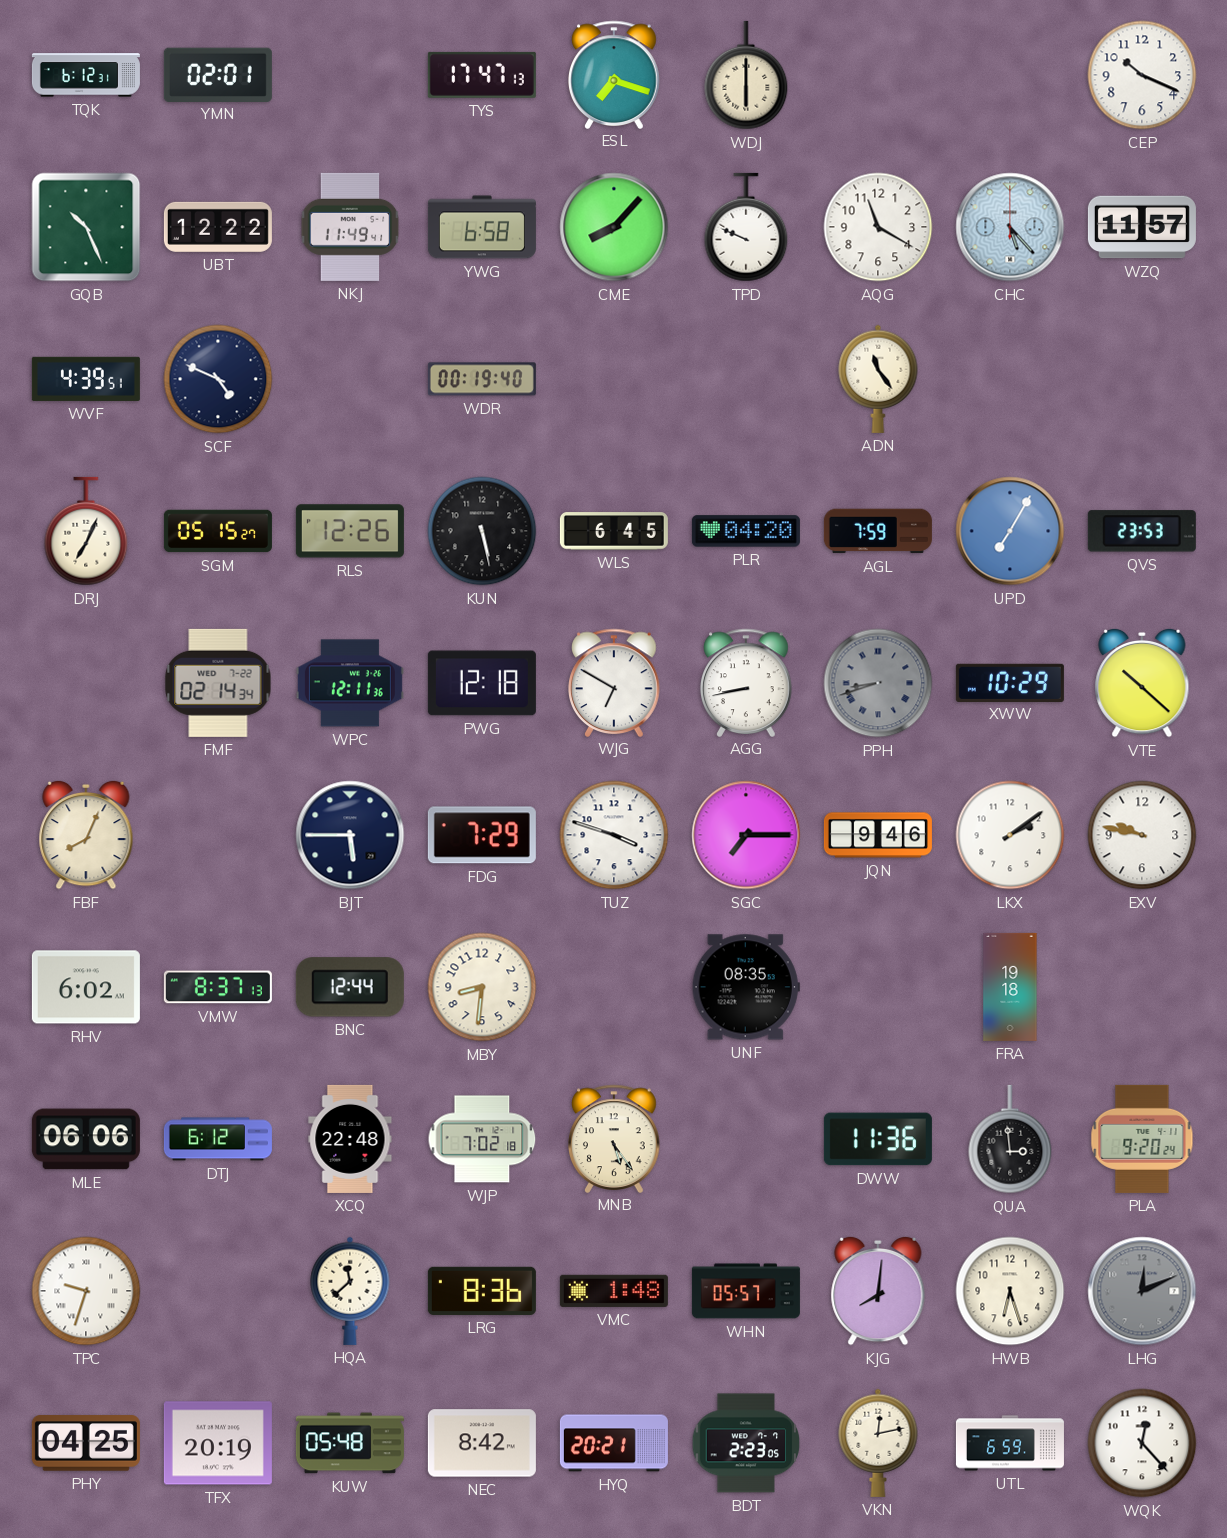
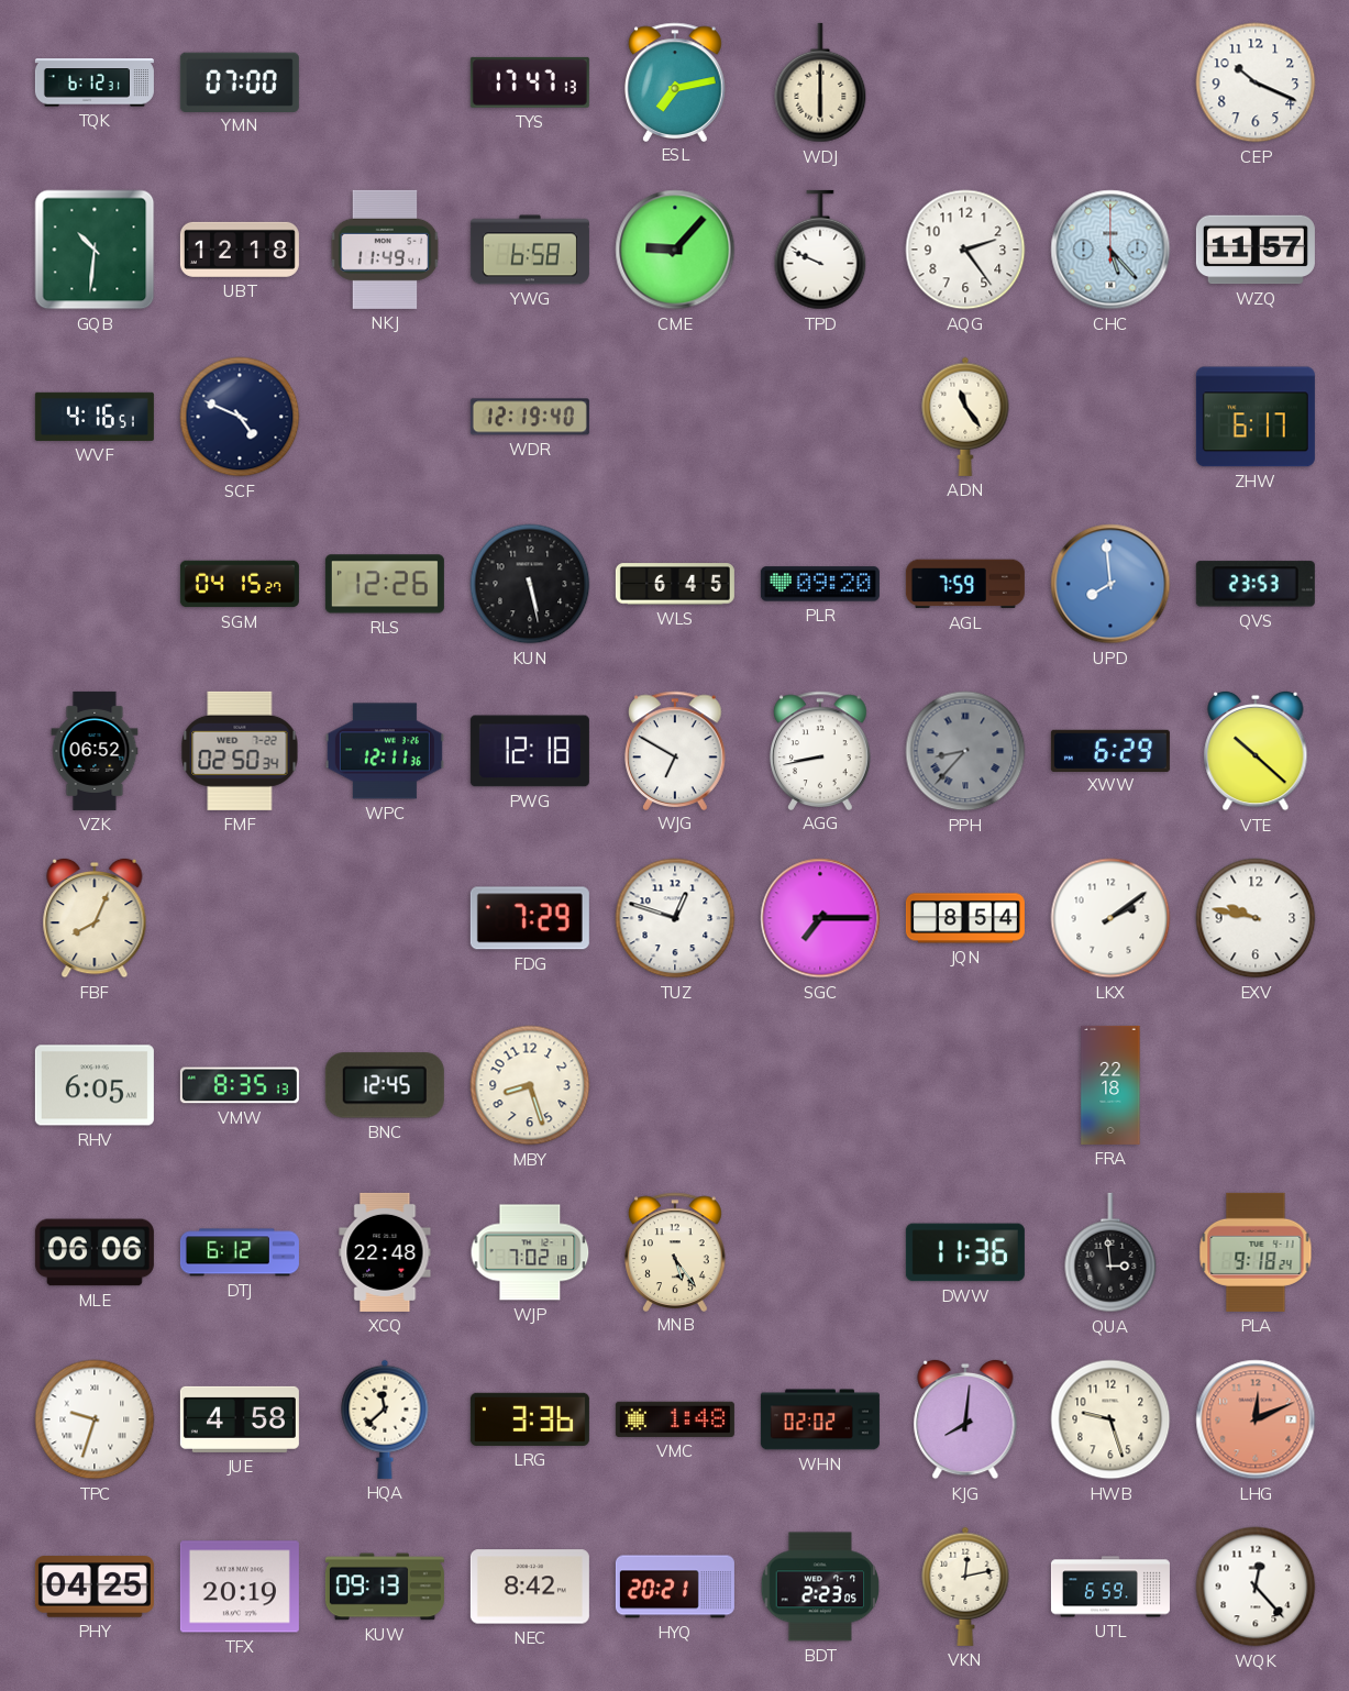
YMN: 02:01 -> 07:00
ESL: 7:18 -> 7:13
GQB: 10:26 -> 10:31
UBT: 12:22 -> 12:18
CME: 8:07 -> 9:07
AQG: 11:20 -> 2:24
WVF: 4:39 -> 4:16
WDR: 00:19 -> 12:19
ZHW: none -> 6:17
DRJ: 7:04 -> none
SGM: 05:15 -> 04:15
PLR: 04:20 -> 09:20
UPD: 7:05 -> 7:59
VZK: none -> 06:52
FMF: 02:14 -> 02:50
PPH: 8:42 -> 8:37
XWW: 10:29 -> 6:29
BJT: 5:45 -> none
TUZ: 3:48 -> 12:48
JQN: 9:46 -> 8:54
RHV: 6:02 -> 6:05
VMW: 8:37 -> 8:35
BNC: 12:44 -> 12:45
MBY: 8:31 -> 8:27
UNF: 08:35 -> none
FRA: 19:18 -> 22:18
PLA: 9:20 -> 9:18
JUE: none -> 4:58
LRG: 8:36 -> 3:36
WHN: 05:57 -> 02:02
HWB: 6:27 -> 9:27
LHG dial: grey -> salmon
KUW: 05:48 -> 09:13
